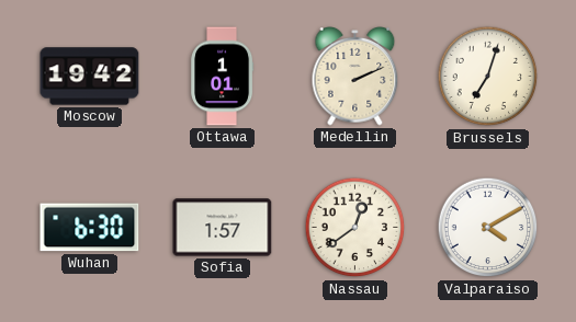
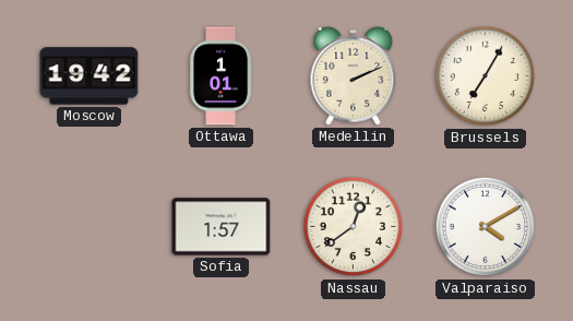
Brussels: 7:03 -> 7:05
Wuhan: 6:30 -> none
